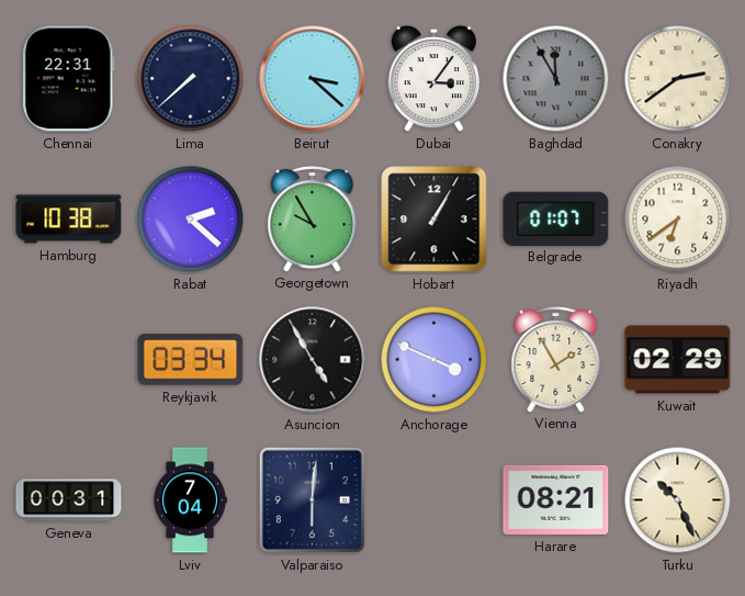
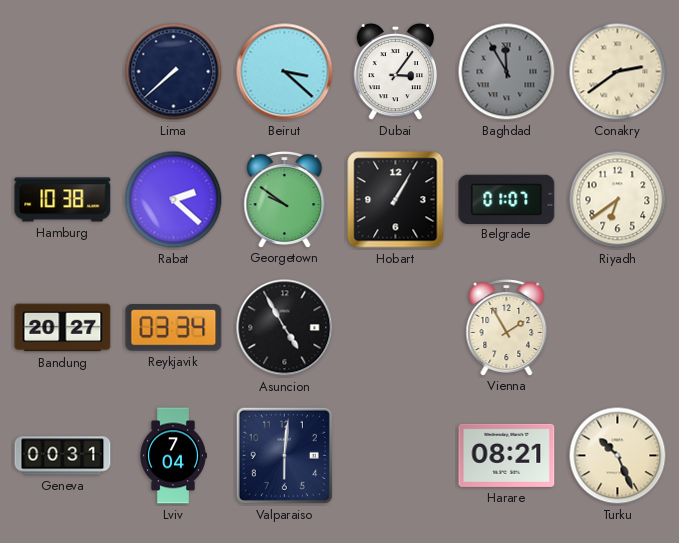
Chennai: 22:31 -> none
Georgetown: 9:55 -> 9:51
Bandung: none -> 20:27
Anchorage: 3:49 -> none
Kuwait: 02:29 -> none
